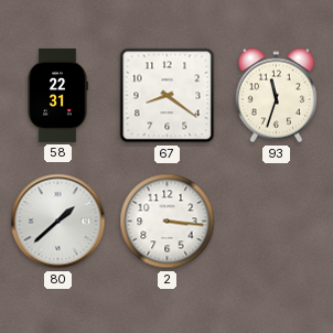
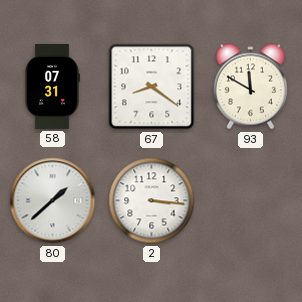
58: 22:31 -> 07:31
93: 11:33 -> 11:50
